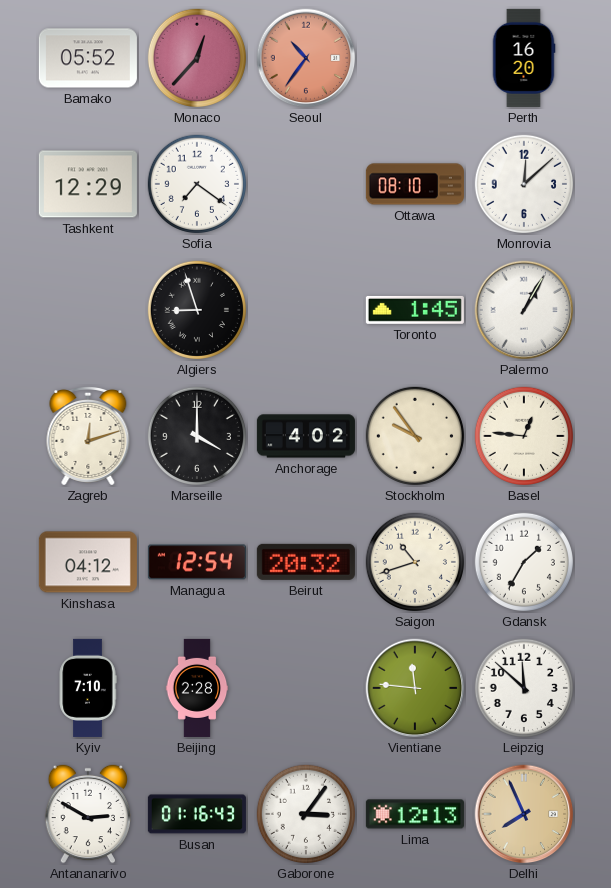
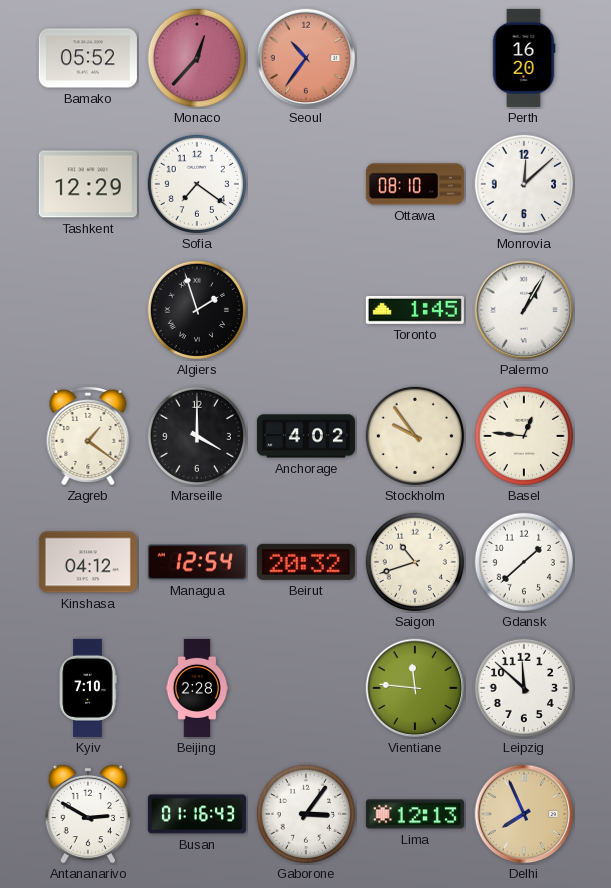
Algiers: 8:57 -> 1:57
Zagreb: 12:12 -> 1:21
Gdansk: 1:35 -> 1:38
